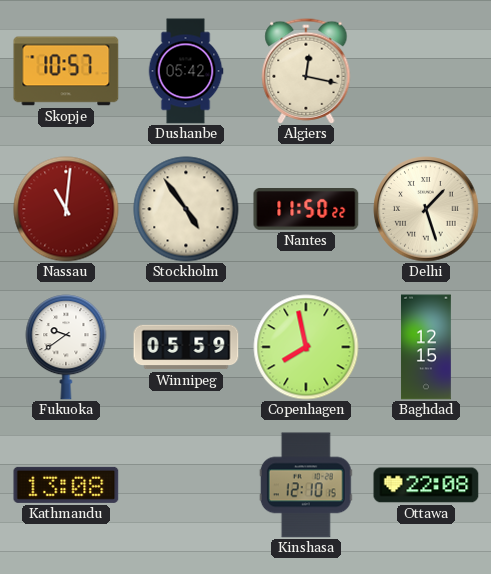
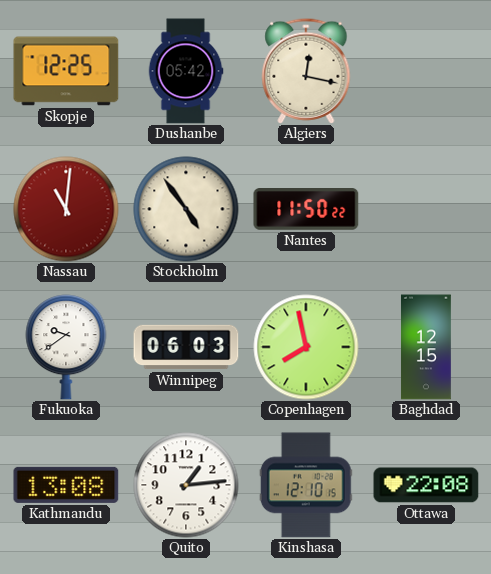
Skopje: 10:57 -> 12:25
Delhi: 1:27 -> none
Winnipeg: 05:59 -> 06:03
Quito: none -> 1:14
